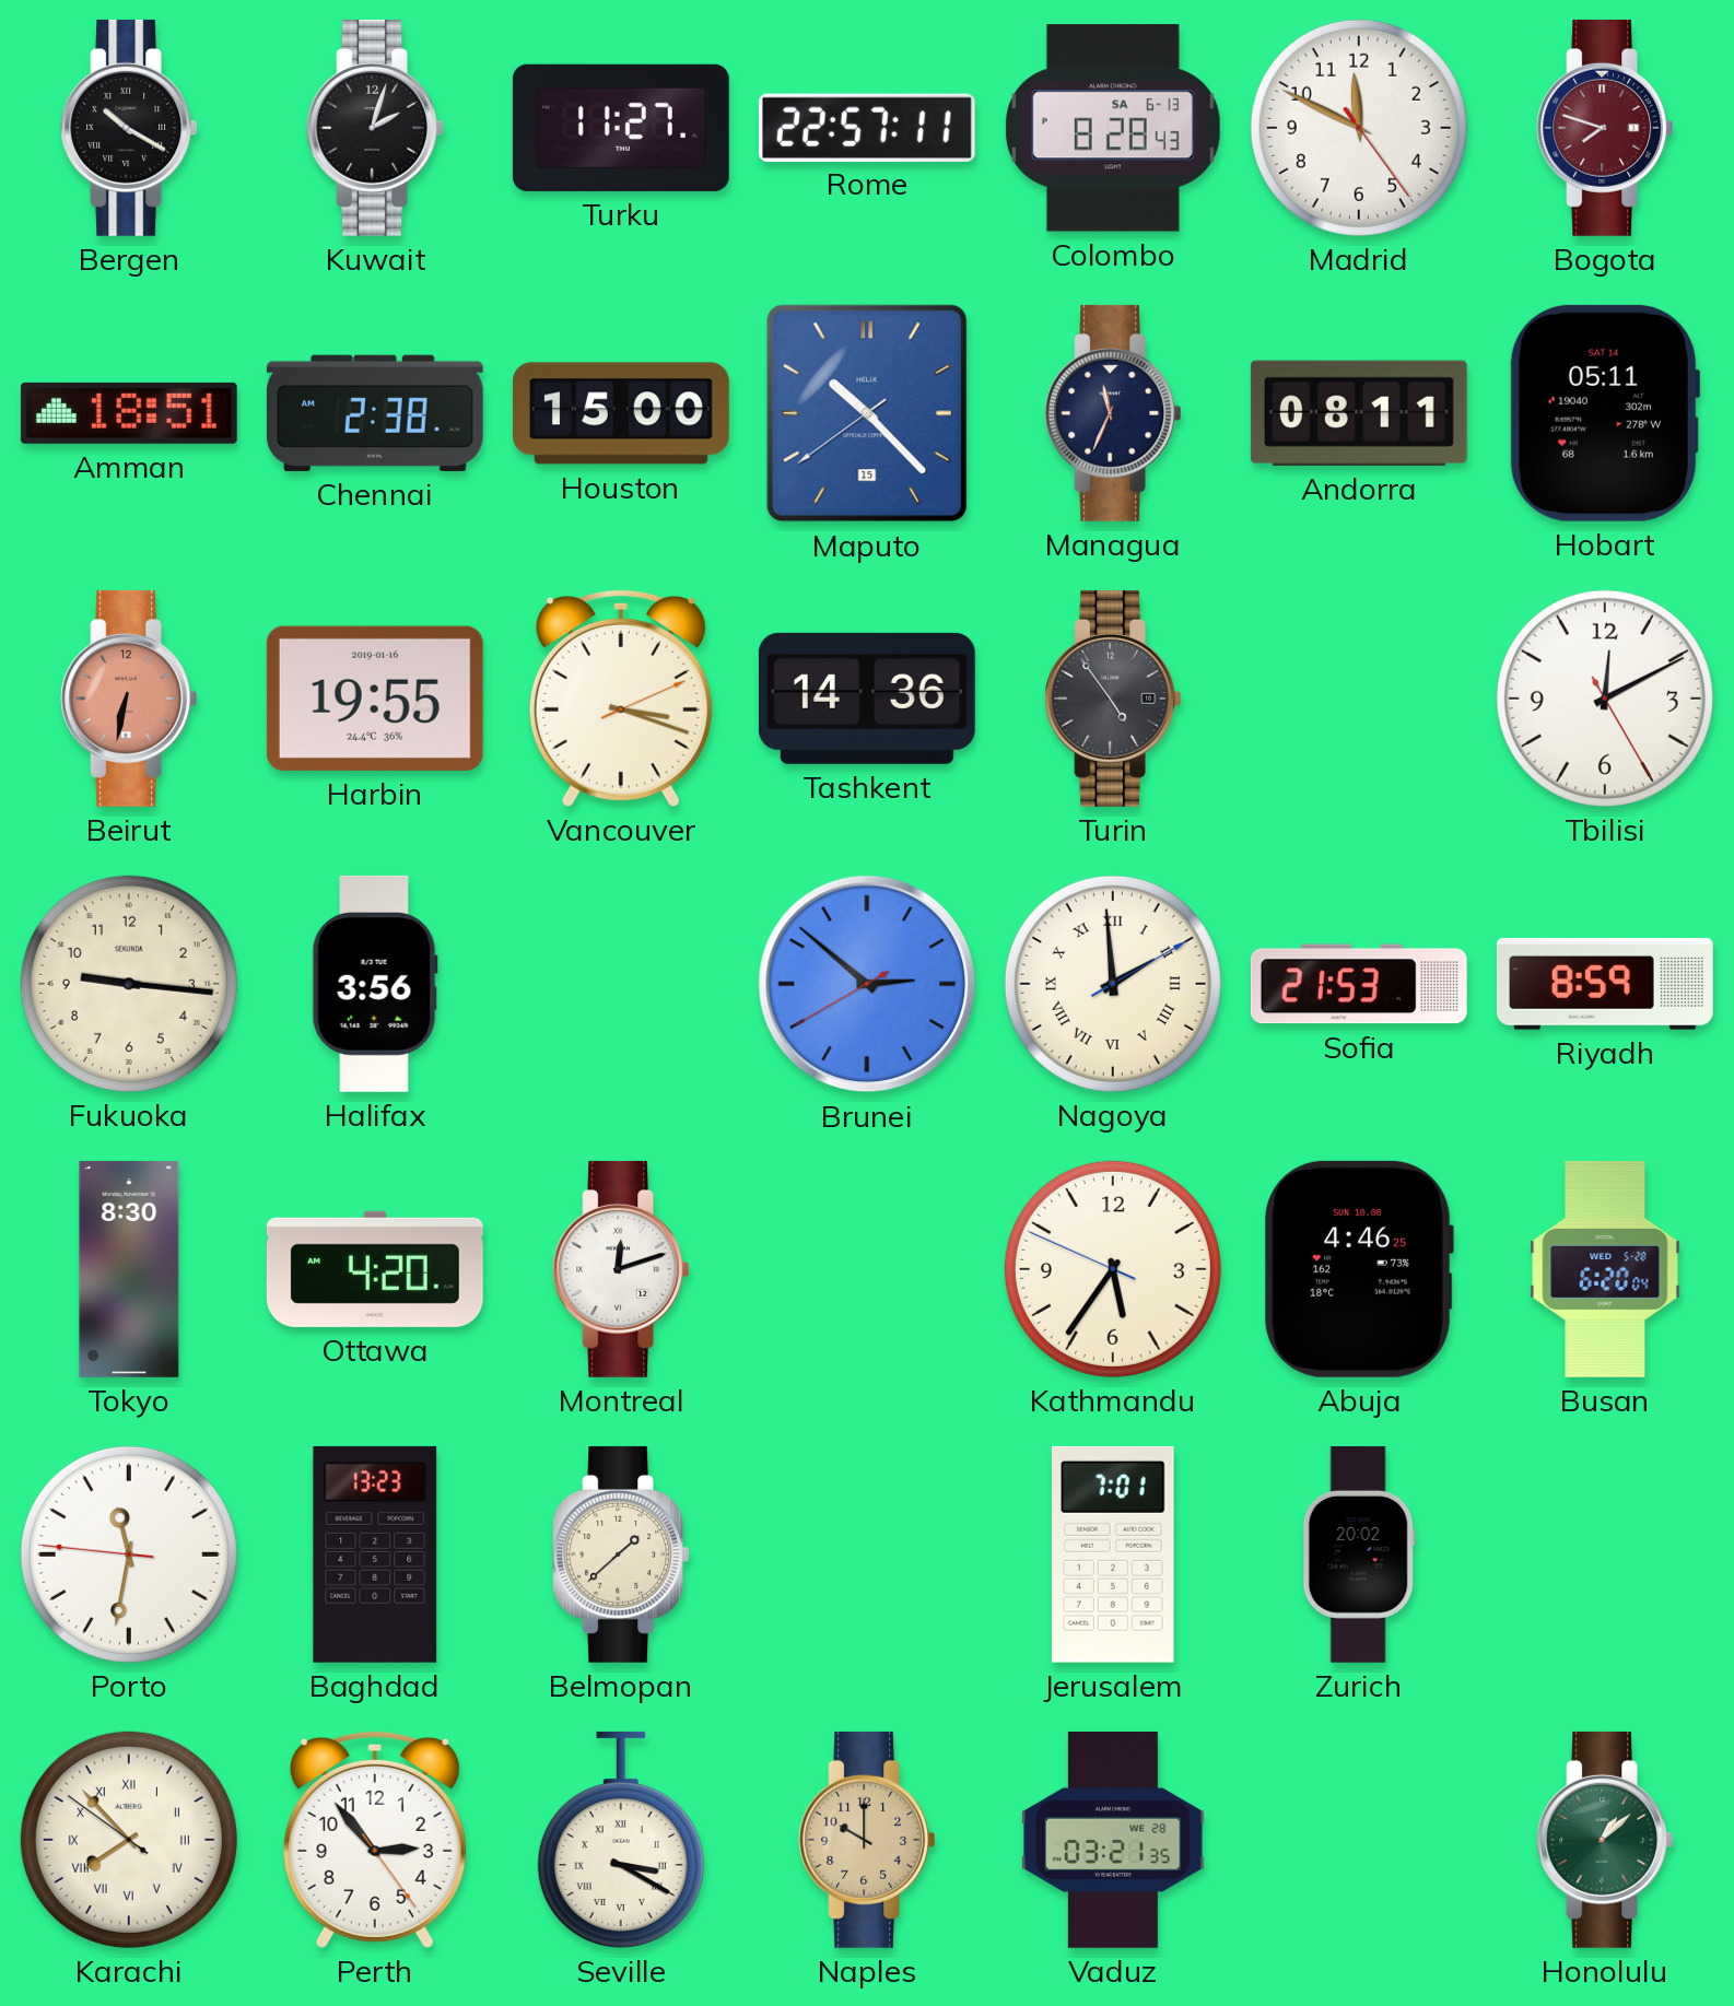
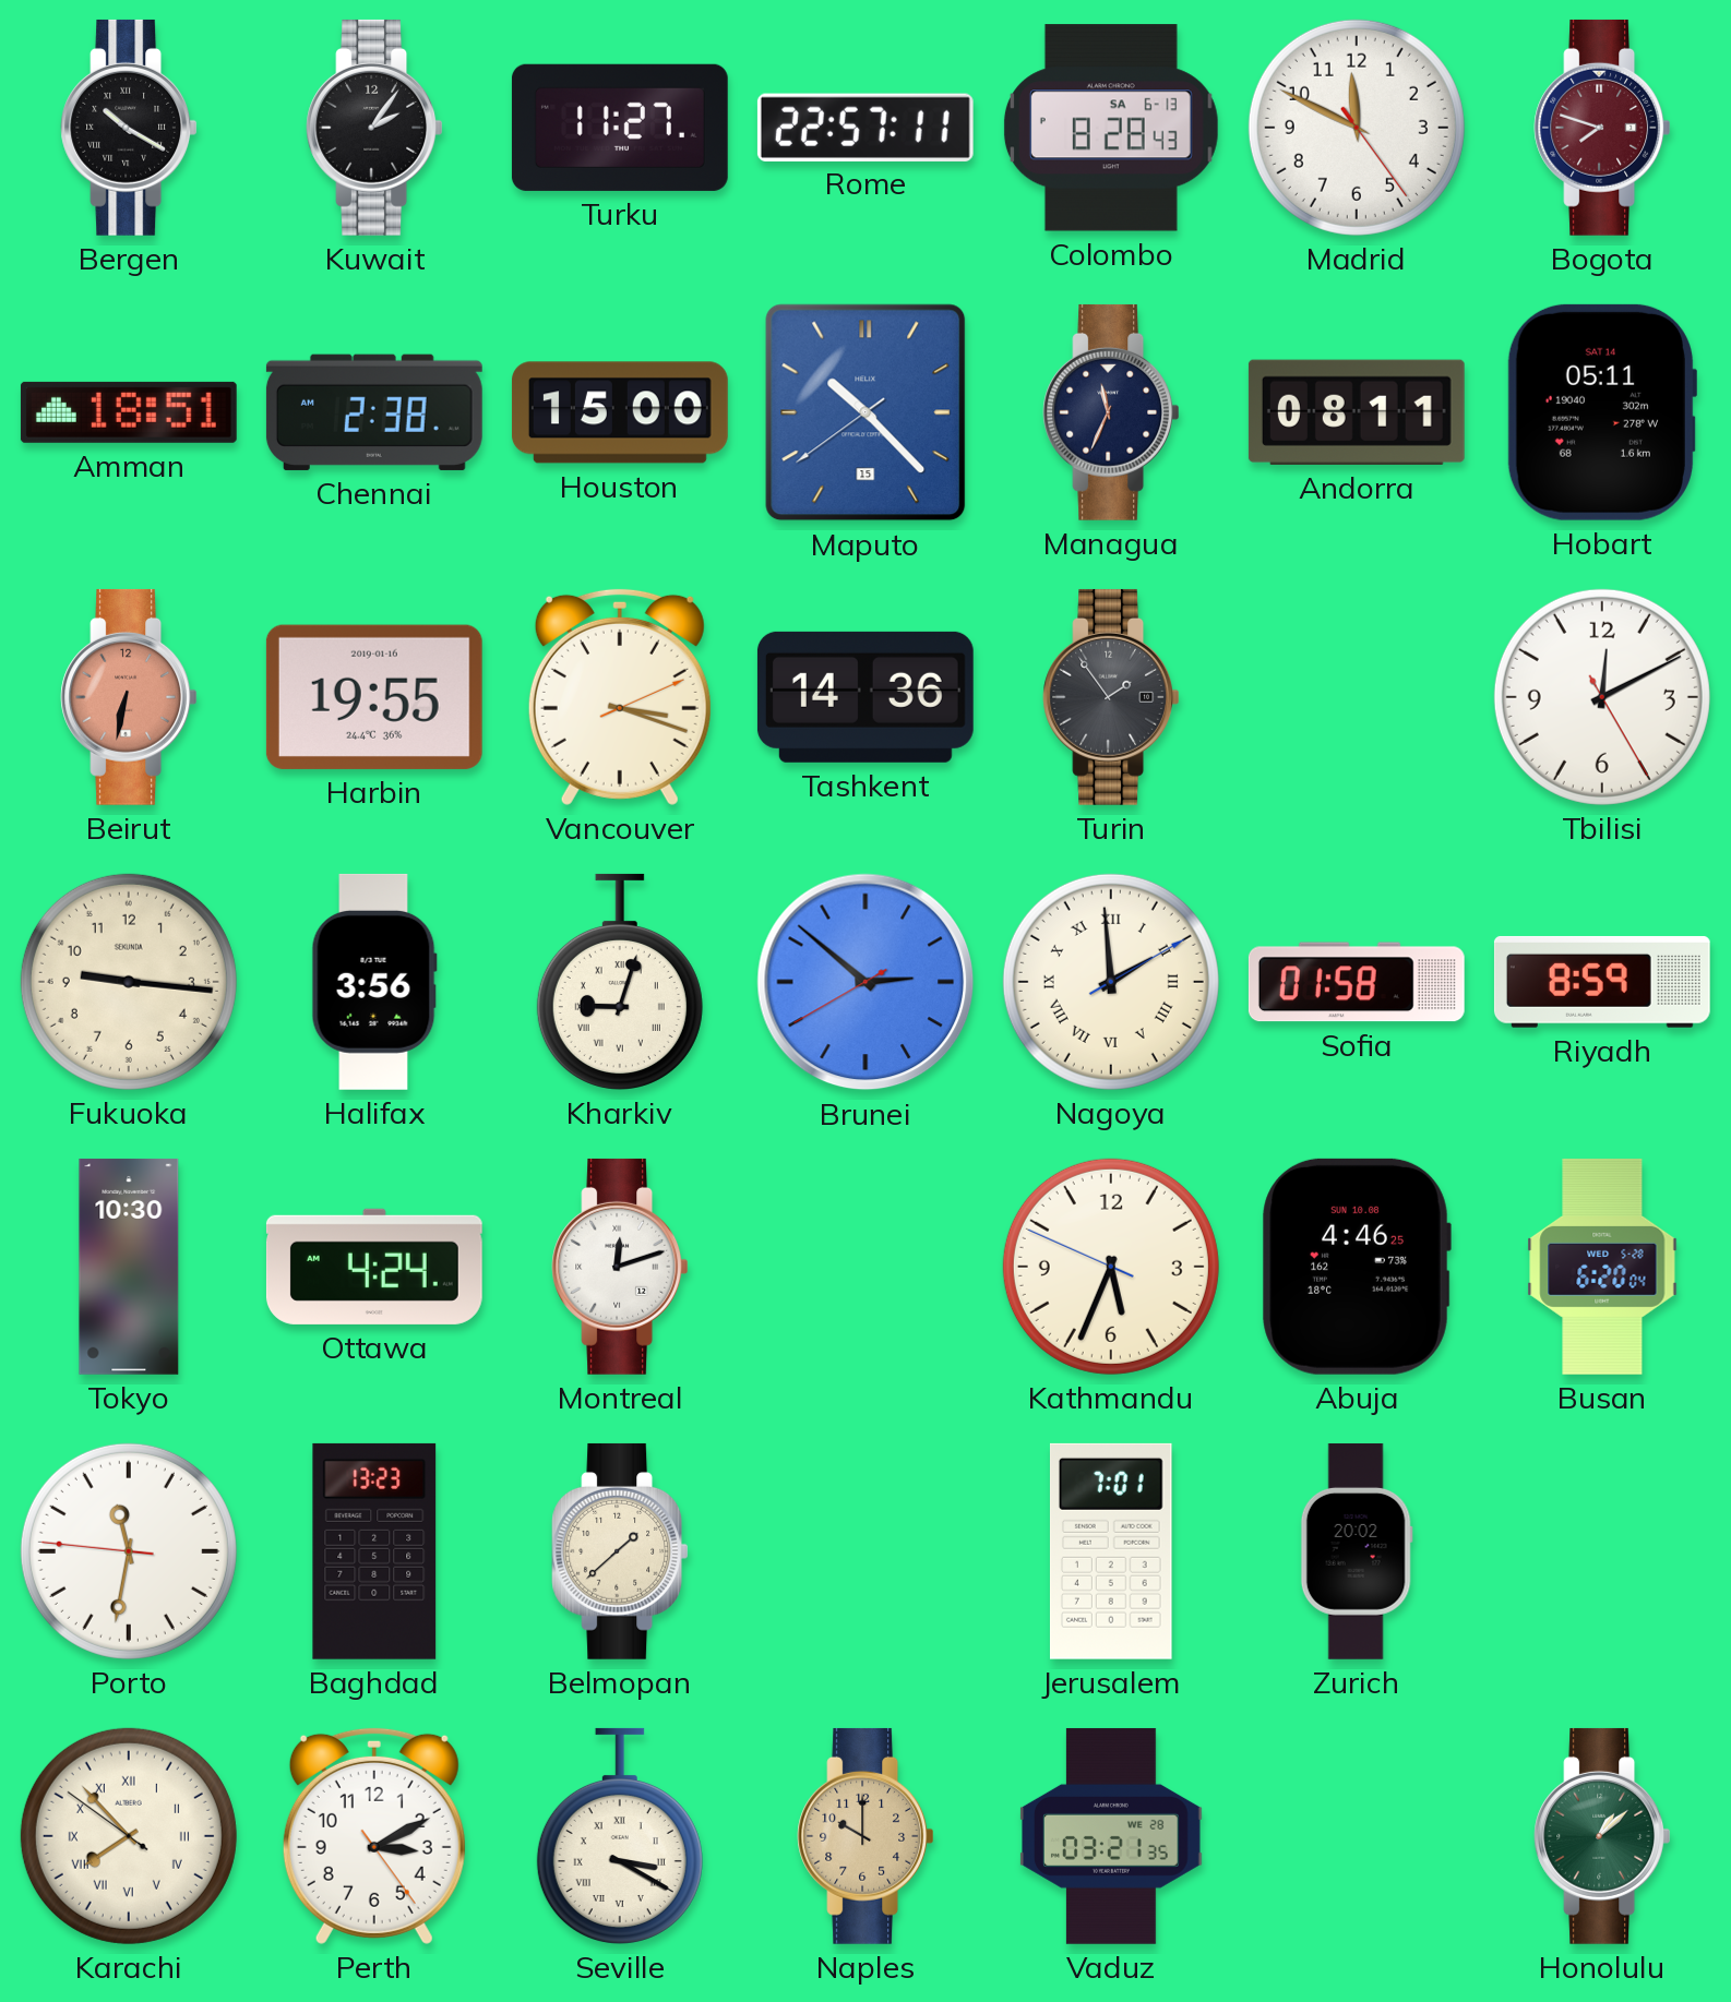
Kuwait: 2:03 -> 2:06
Turin: 4:54 -> 1:54
Kharkiv: none -> 9:03
Sofia: 21:53 -> 01:58
Tokyo: 8:30 -> 10:30
Ottawa: 4:20 -> 4:24
Kathmandu: 5:35 -> 5:33
Perth: 2:53 -> 3:10
